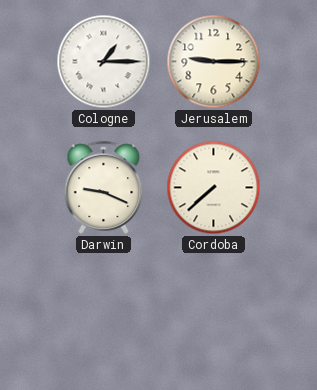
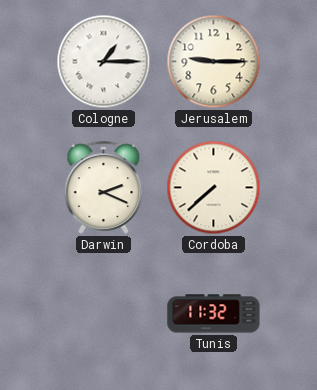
Darwin: 9:19 -> 2:19
Tunis: none -> 11:32
